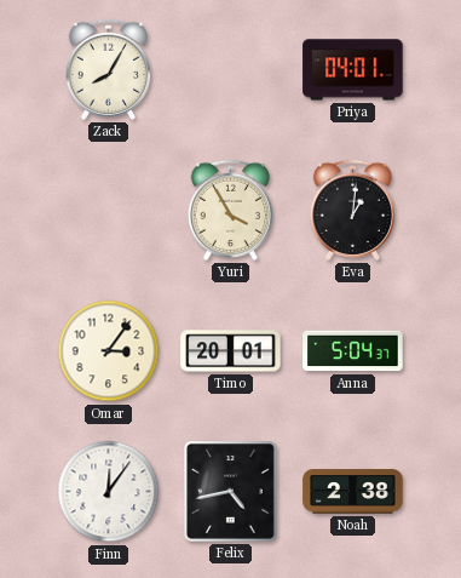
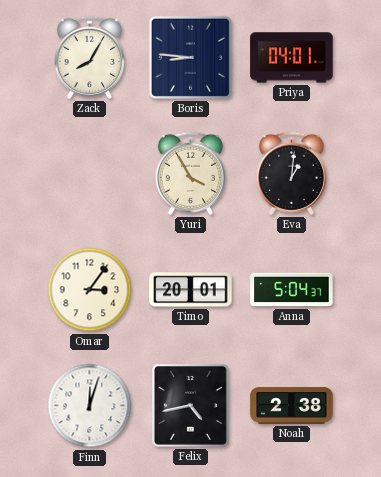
Boris: none -> 8:46
Finn: 12:06 -> 12:03
